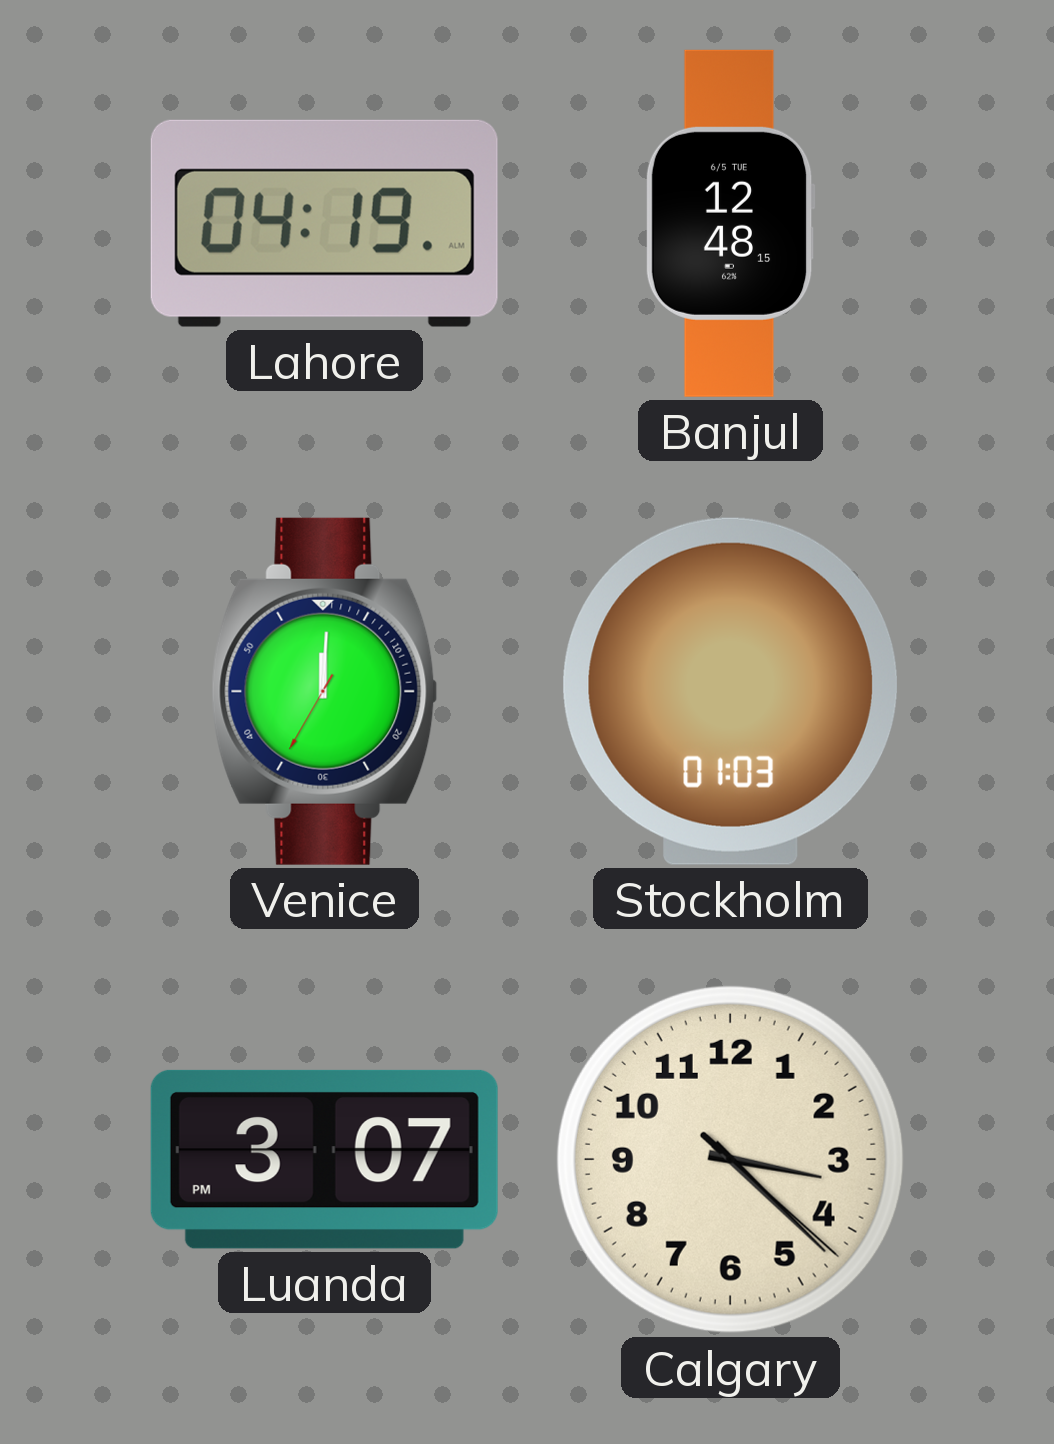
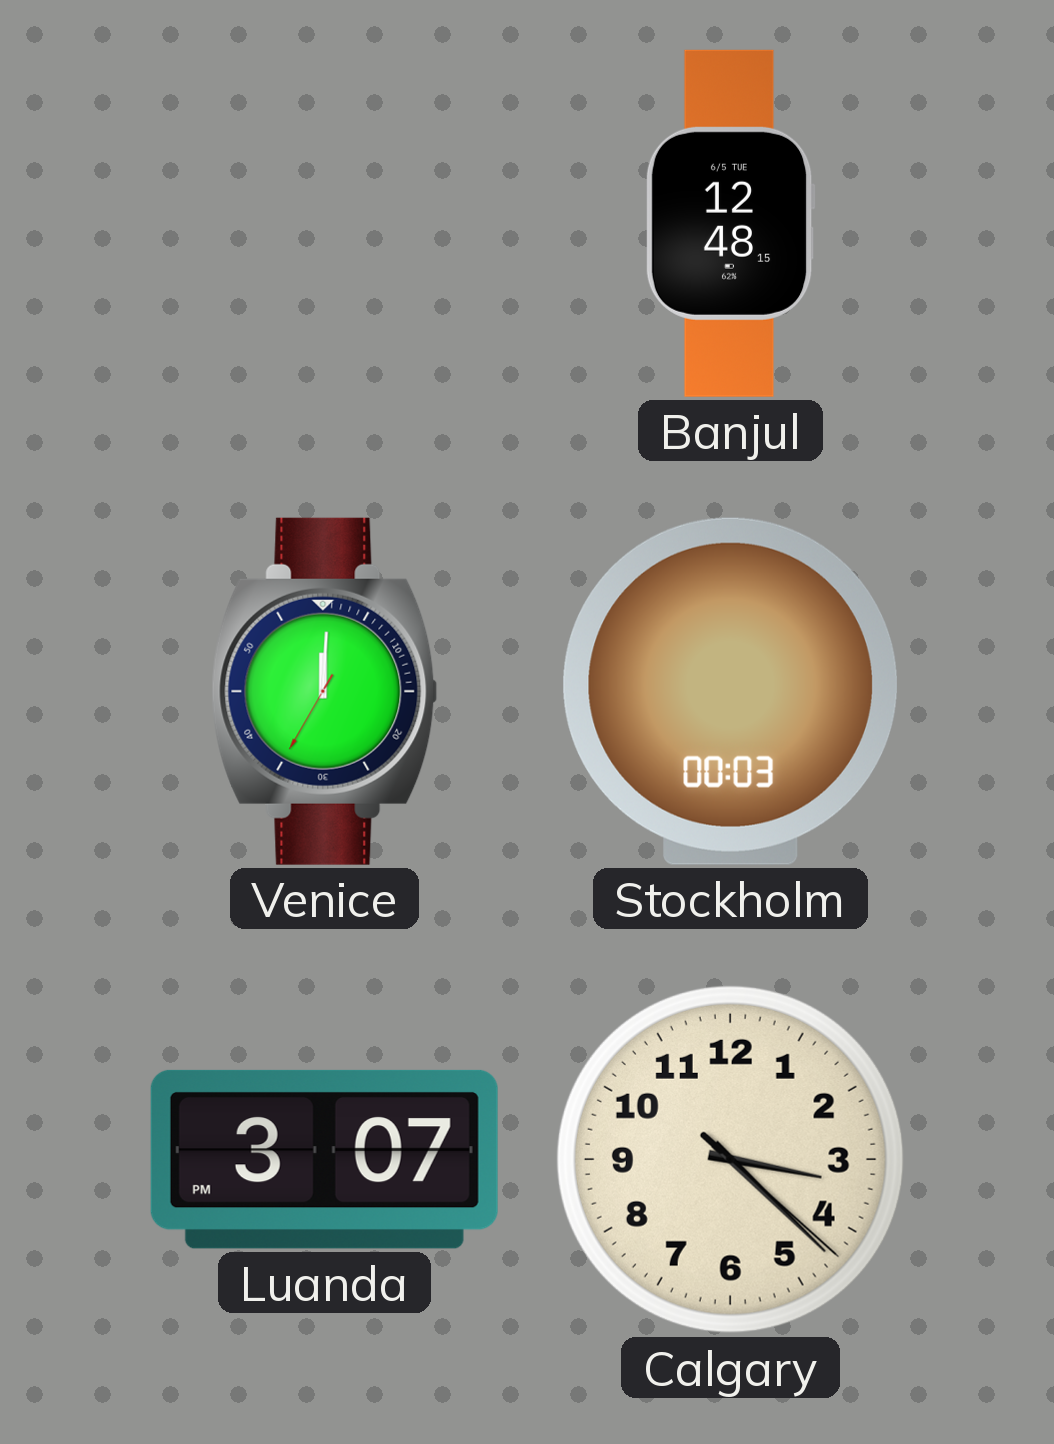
Lahore: 04:19 -> none
Stockholm: 01:03 -> 00:03
